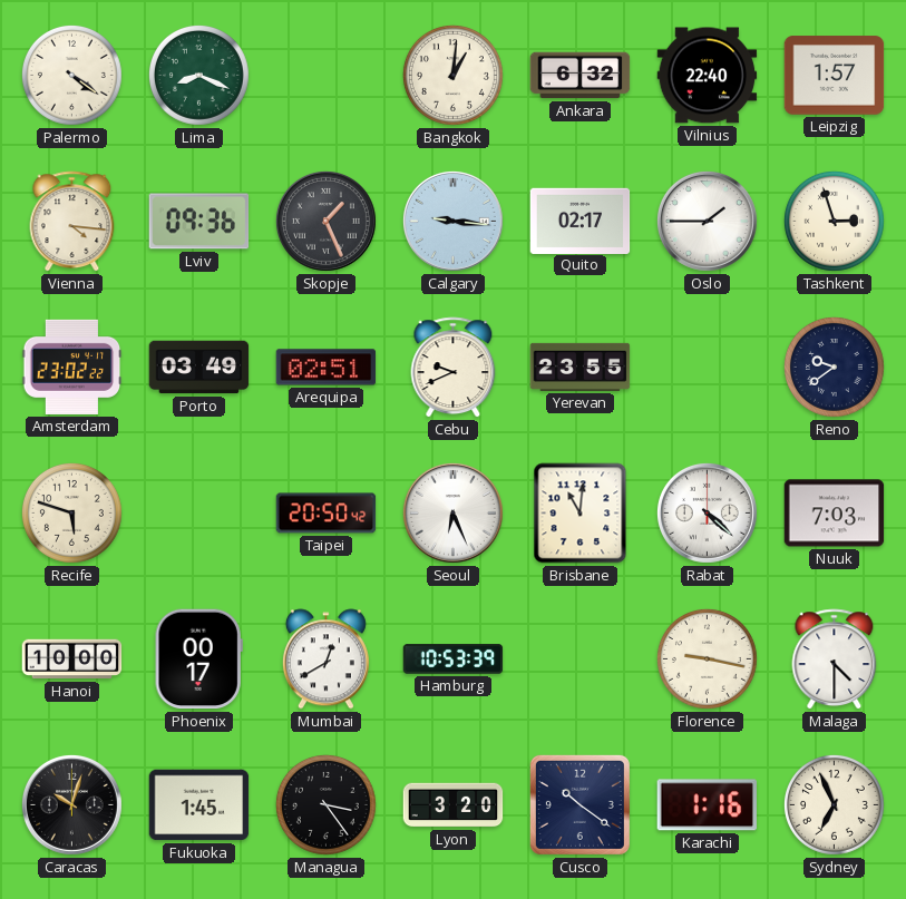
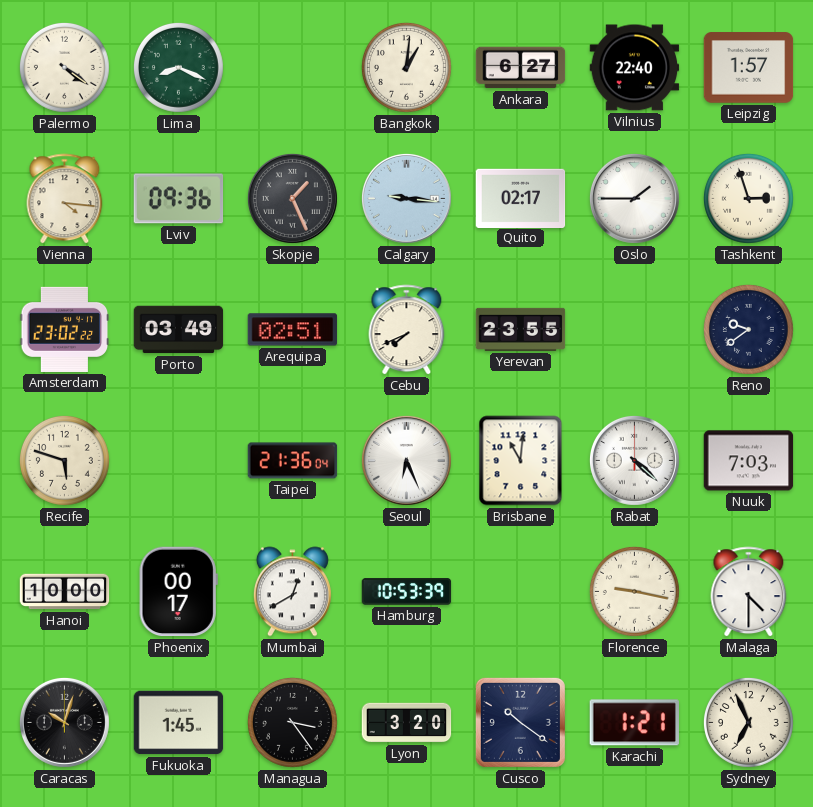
Ankara: 6:32 -> 6:27
Cebu: 9:41 -> 7:41
Taipei: 20:50 -> 21:36
Karachi: 1:16 -> 1:21
